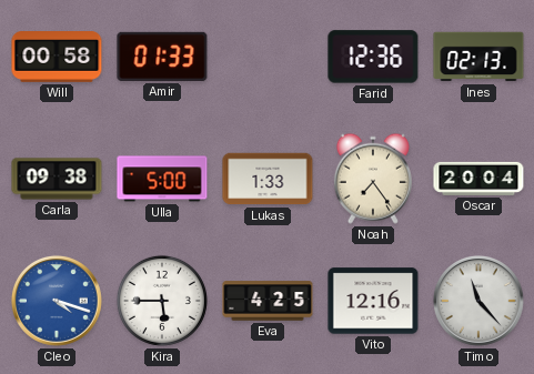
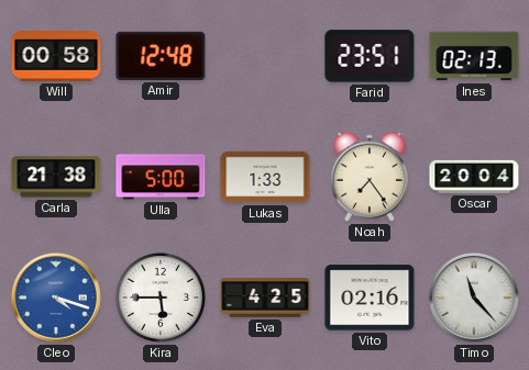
Amir: 01:33 -> 12:48
Farid: 12:36 -> 23:51
Carla: 09:38 -> 21:38
Vito: 12:16 -> 02:16
